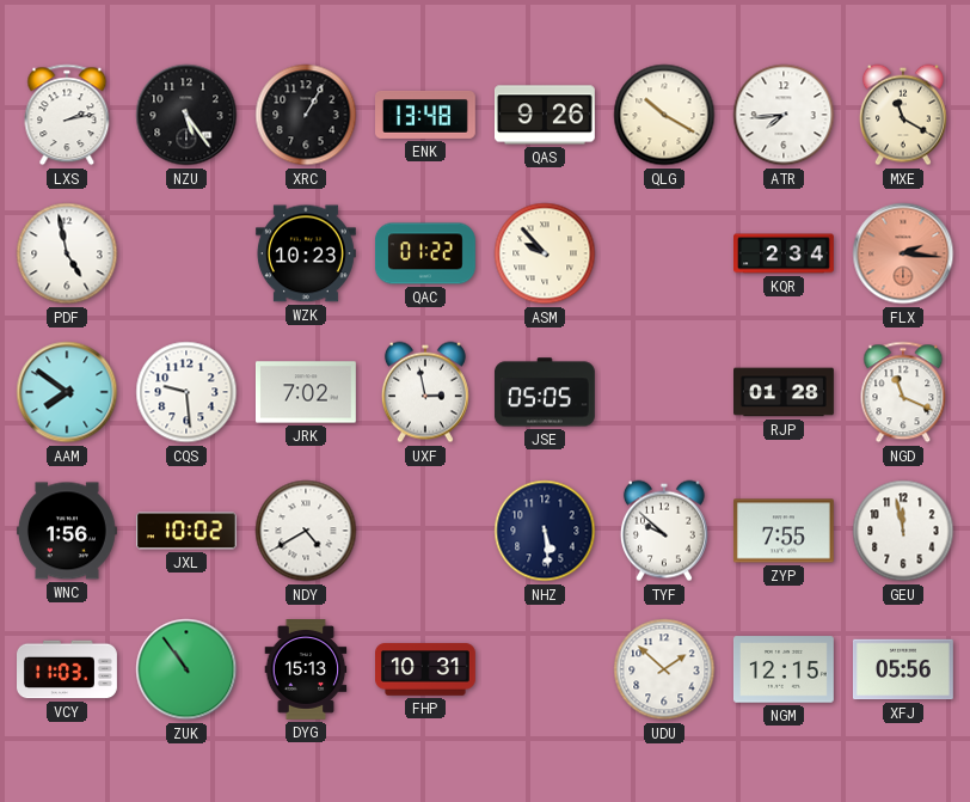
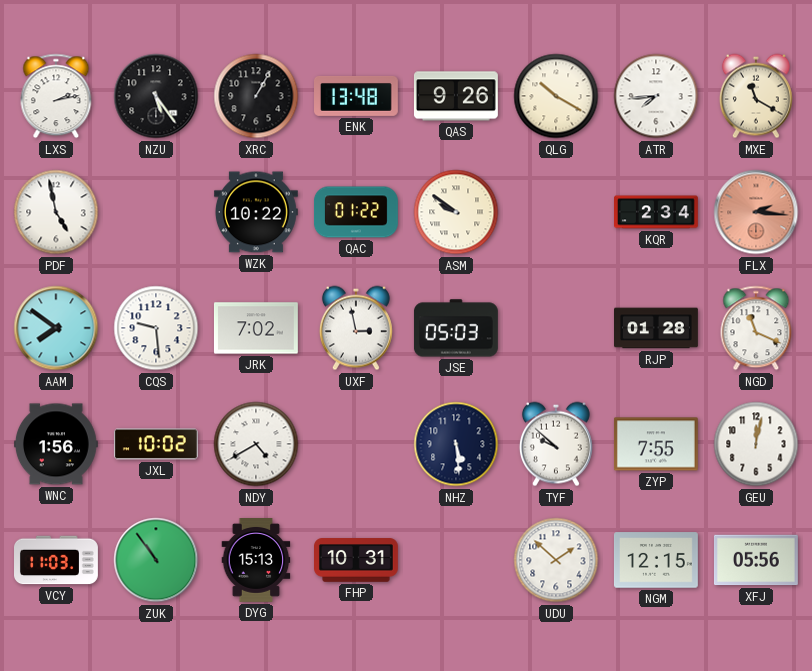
WZK: 10:23 -> 10:22
ASM: 9:53 -> 9:51
JSE: 05:05 -> 05:03
GEU: 11:58 -> 12:02
